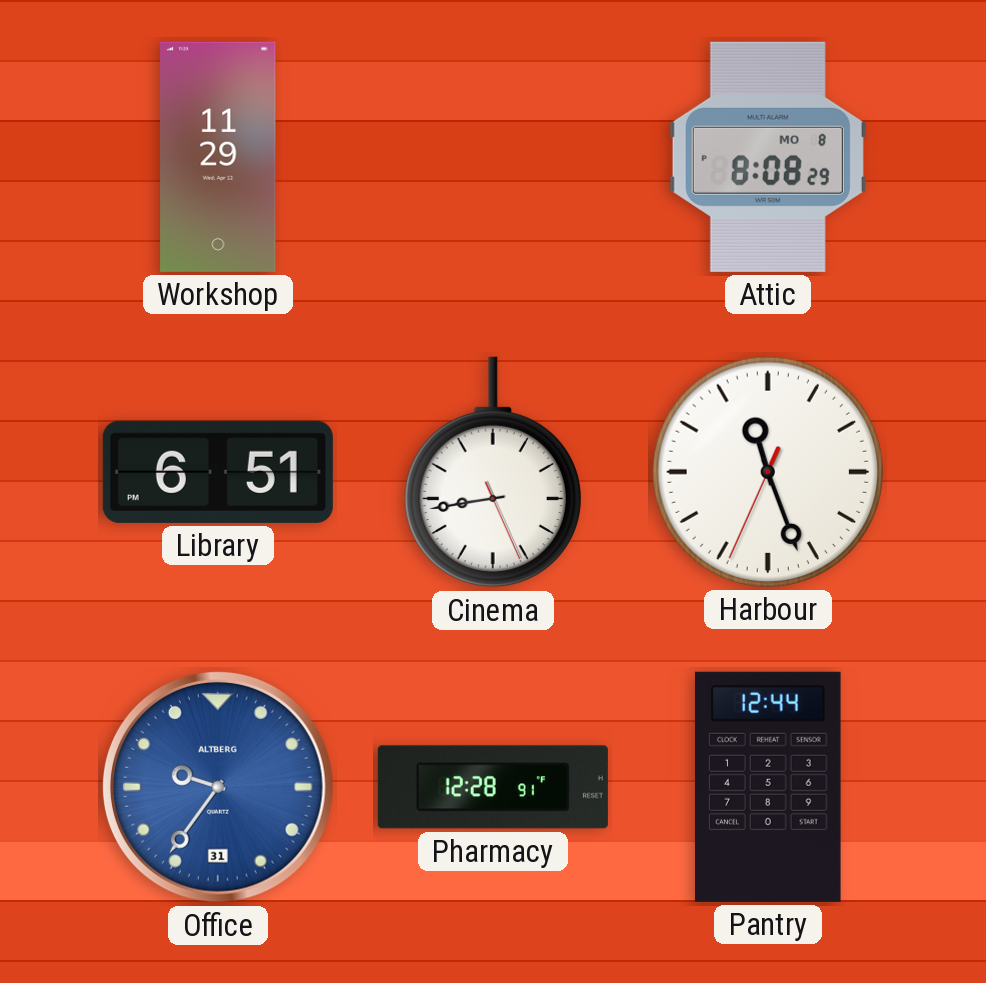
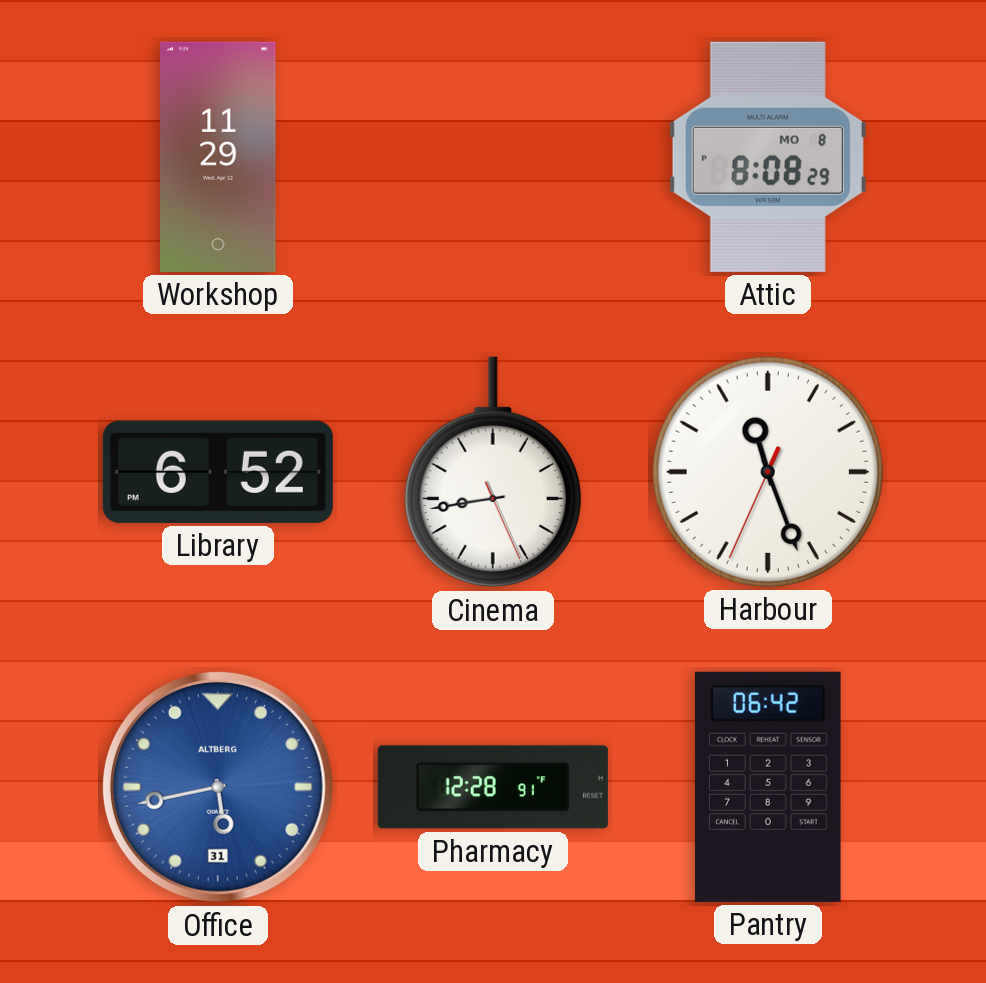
Library: 6:51 -> 6:52
Office: 9:36 -> 5:43
Pantry: 12:44 -> 06:42
